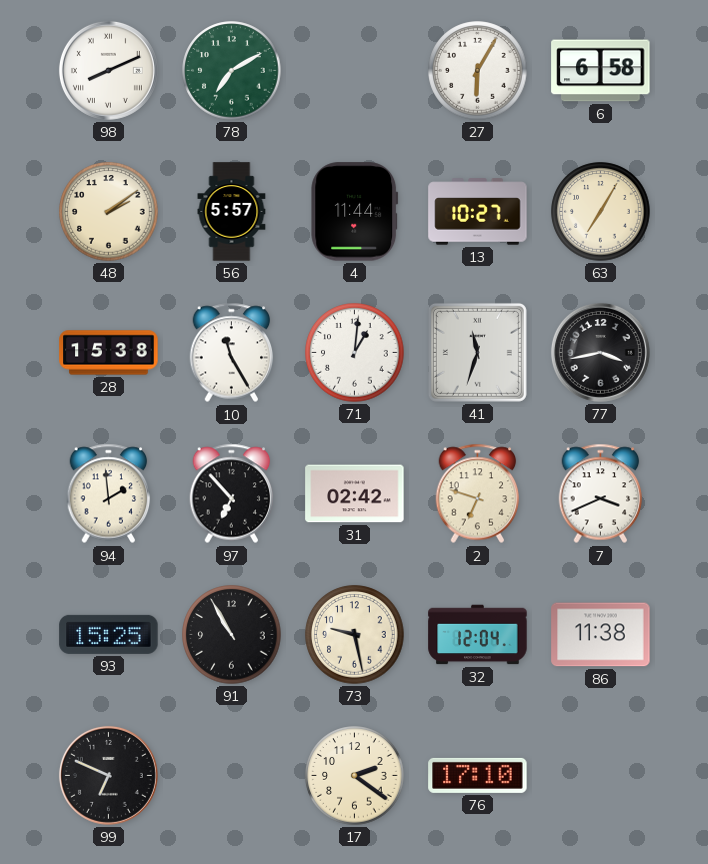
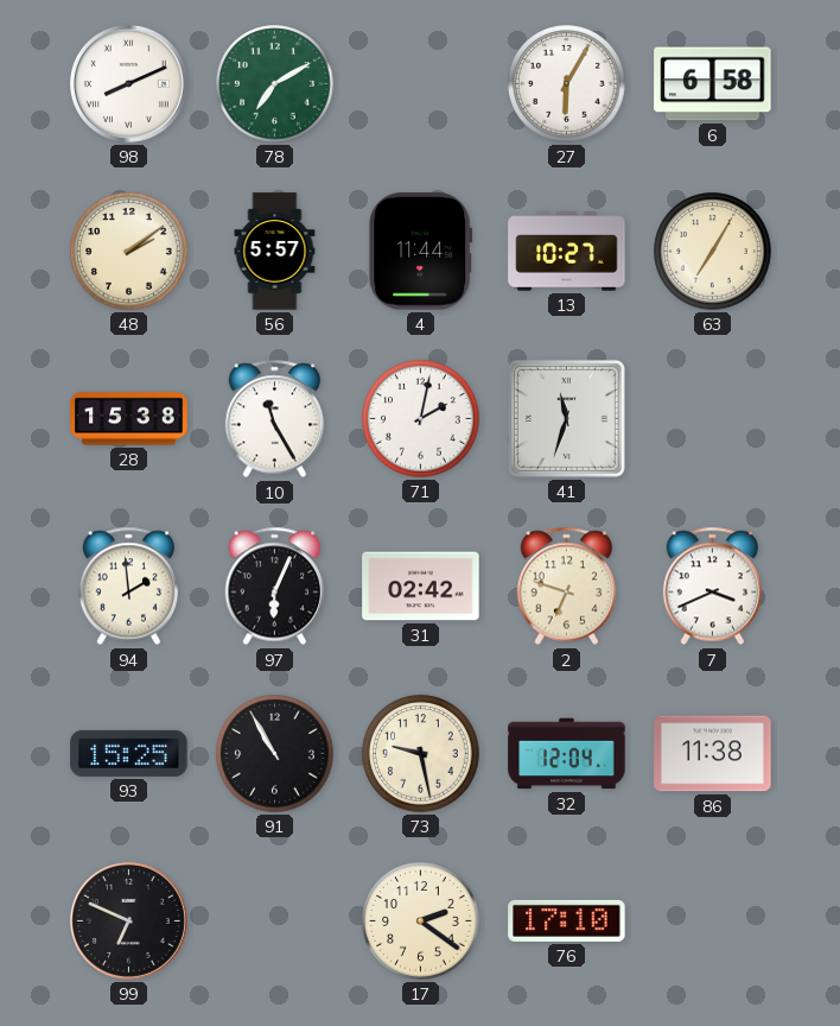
71: 1:01 -> 2:02
77: 3:43 -> none
97: 6:53 -> 6:04
